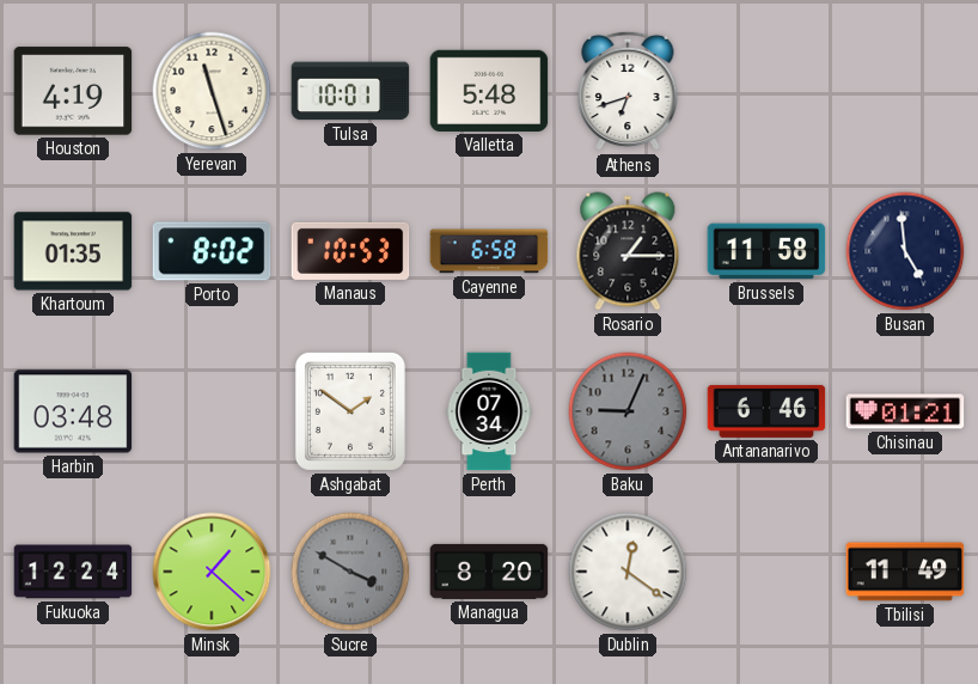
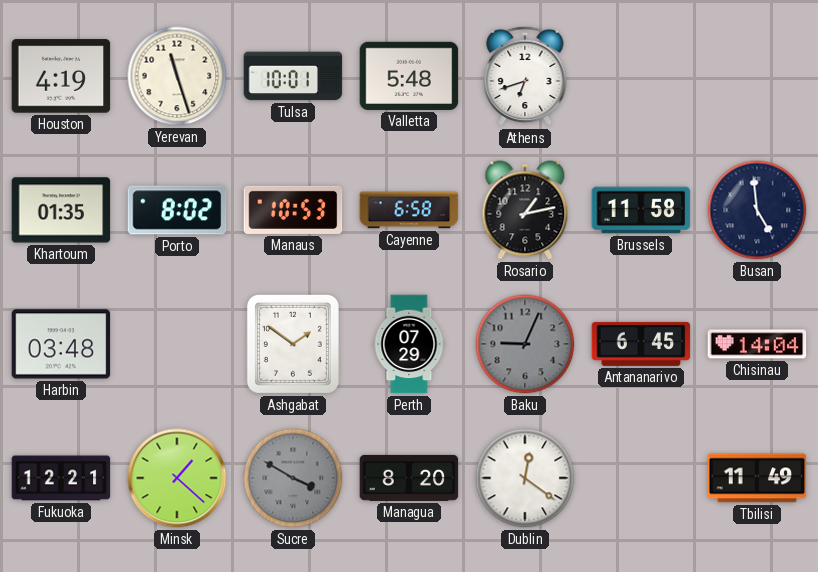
Rosario: 1:15 -> 1:13
Perth: 07:34 -> 07:29
Antananarivo: 6:46 -> 6:45
Chisinau: 01:21 -> 14:04
Fukuoka: 12:24 -> 12:21
